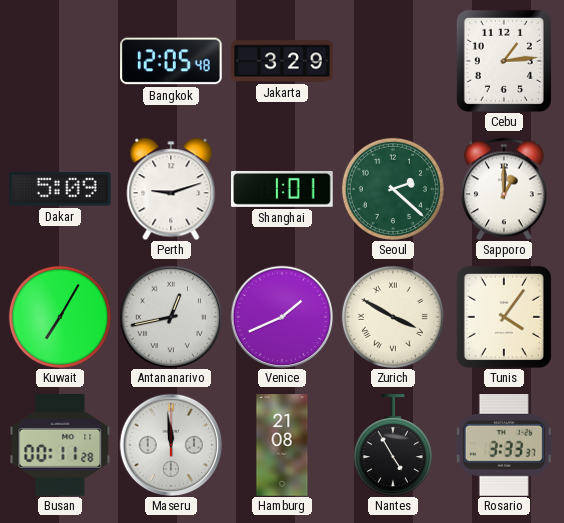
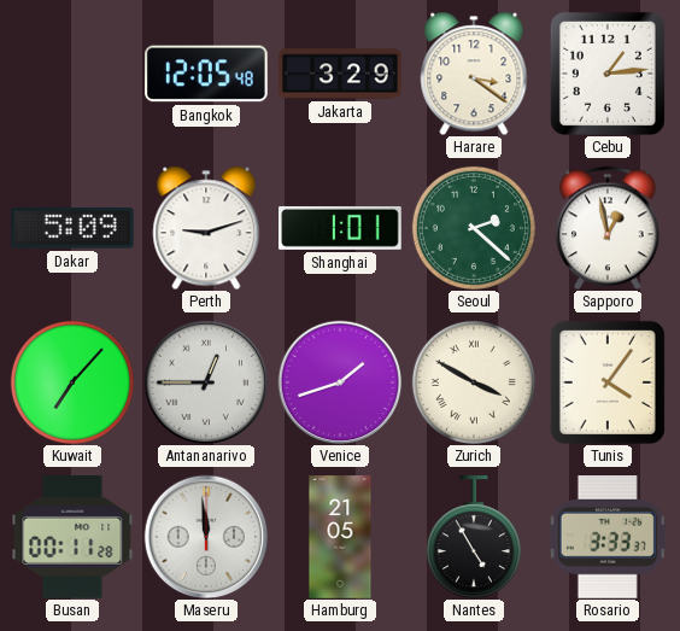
Harare: none -> 3:21
Sapporo: 1:00 -> 12:58
Kuwait: 7:05 -> 7:07
Antananarivo: 12:43 -> 12:45
Venice: 1:41 -> 1:42
Hamburg: 21:08 -> 21:05
